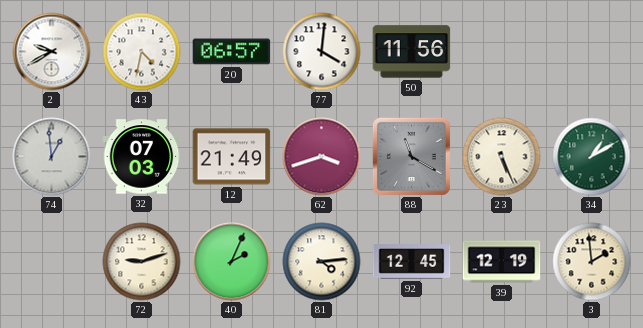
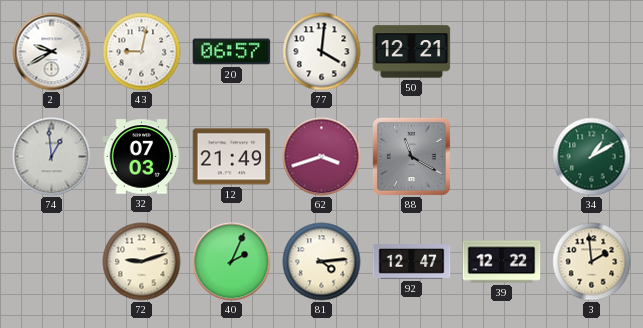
43: 4:32 -> 9:02
50: 11:56 -> 12:21
23: 5:26 -> none
92: 12:45 -> 12:47
39: 12:19 -> 12:22
